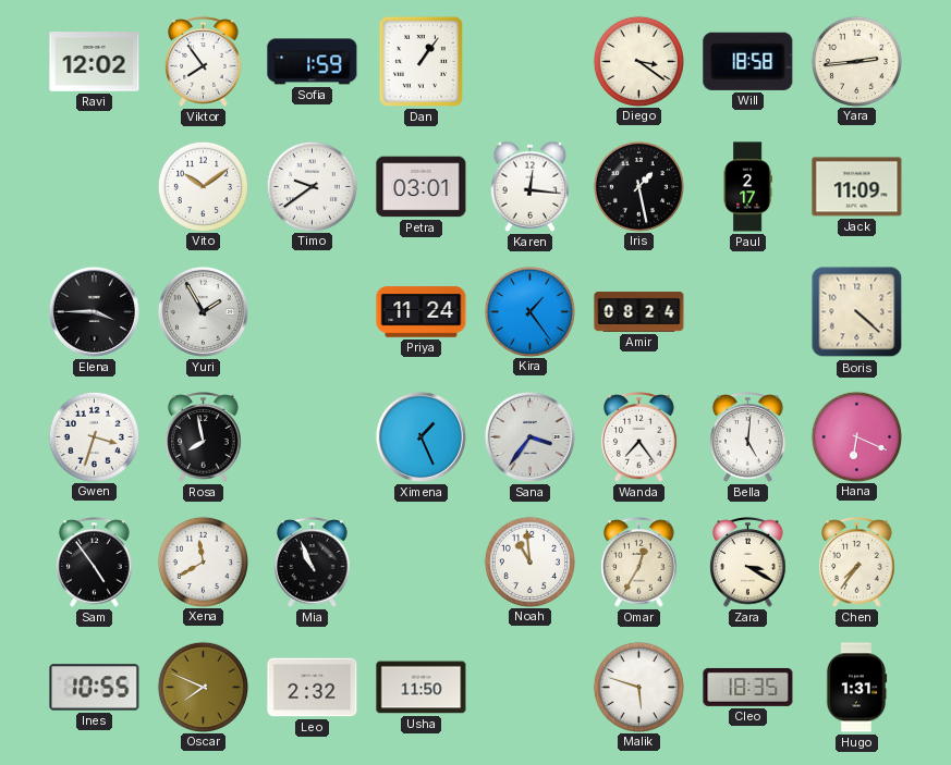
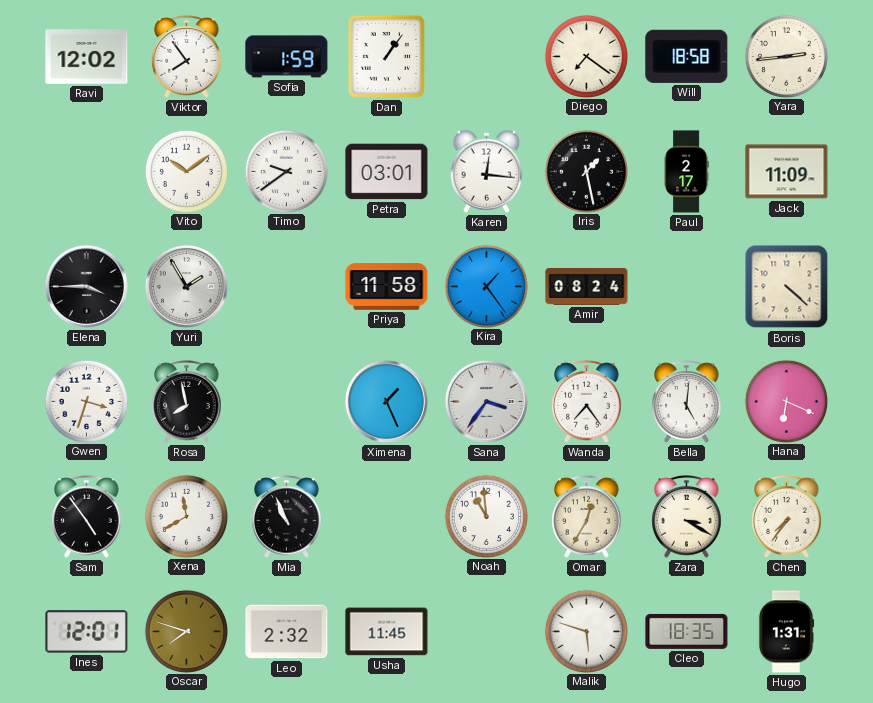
Diego: 3:21 -> 7:21
Priya: 11:24 -> 11:58
Ines: 10:55 -> 12:01
Oscar: 7:49 -> 7:48
Usha: 11:50 -> 11:45
